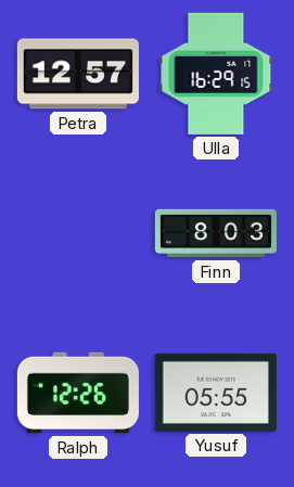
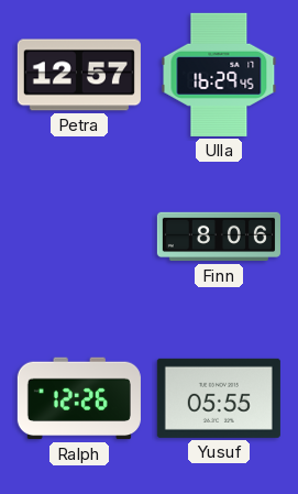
Ulla: 16:29:15 -> 16:29:45
Finn: 8:03 -> 8:06
